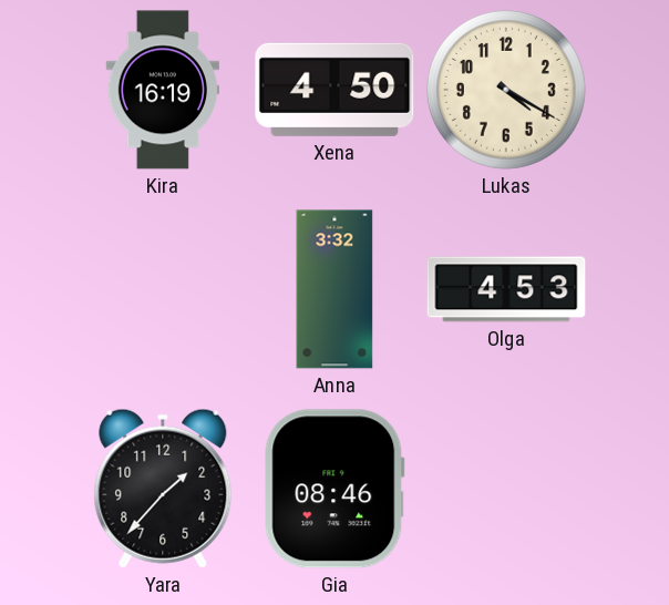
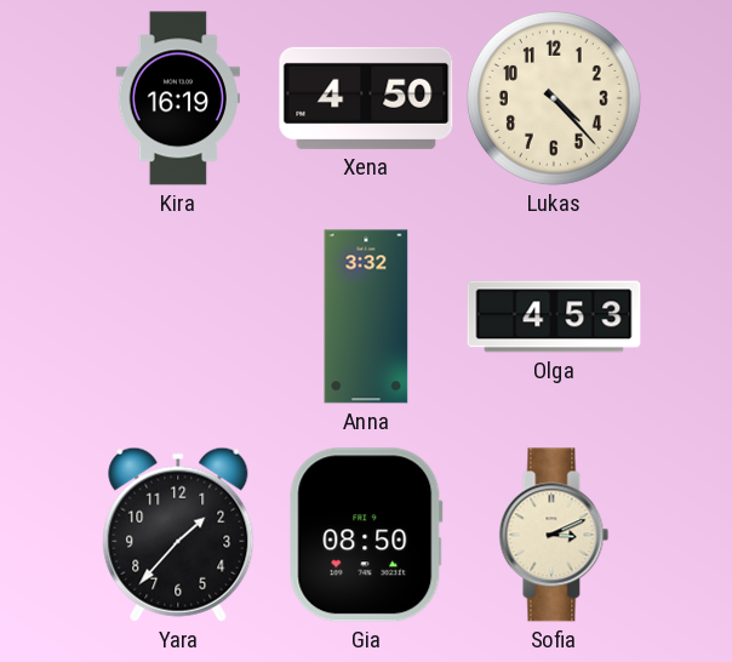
Lukas: 4:20 -> 4:23
Gia: 08:46 -> 08:50
Sofia: none -> 3:11
